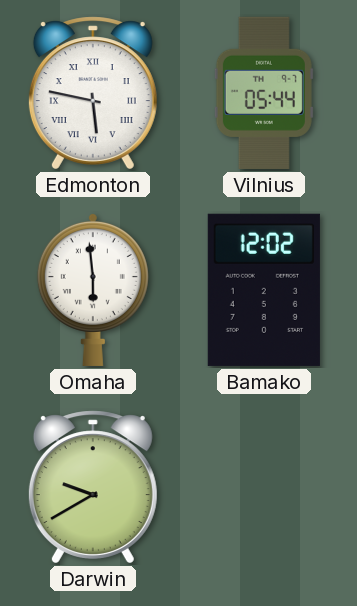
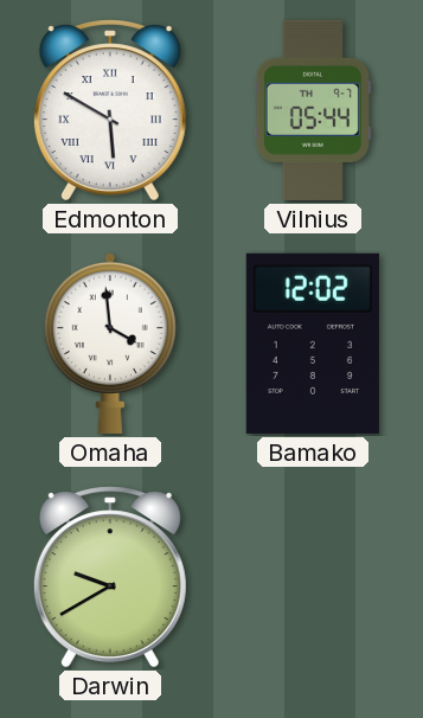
Edmonton: 5:47 -> 5:50
Omaha: 5:59 -> 3:59
